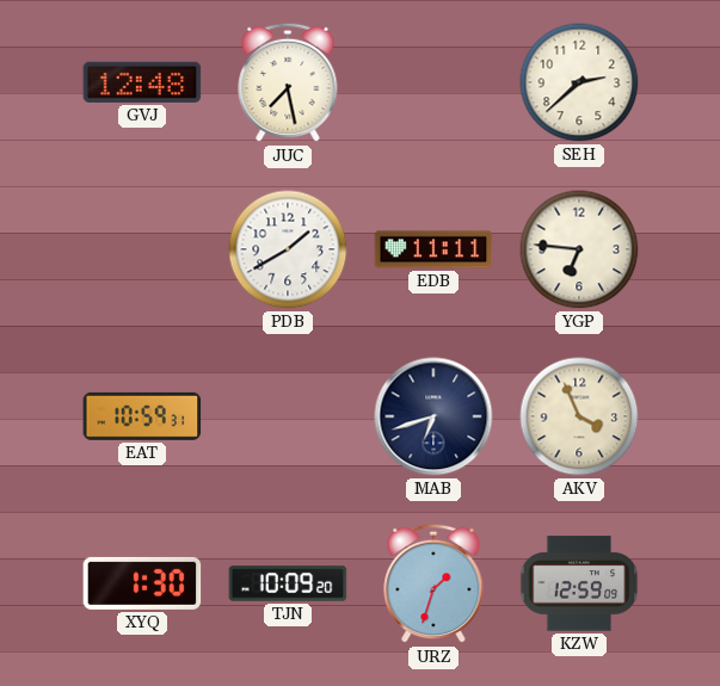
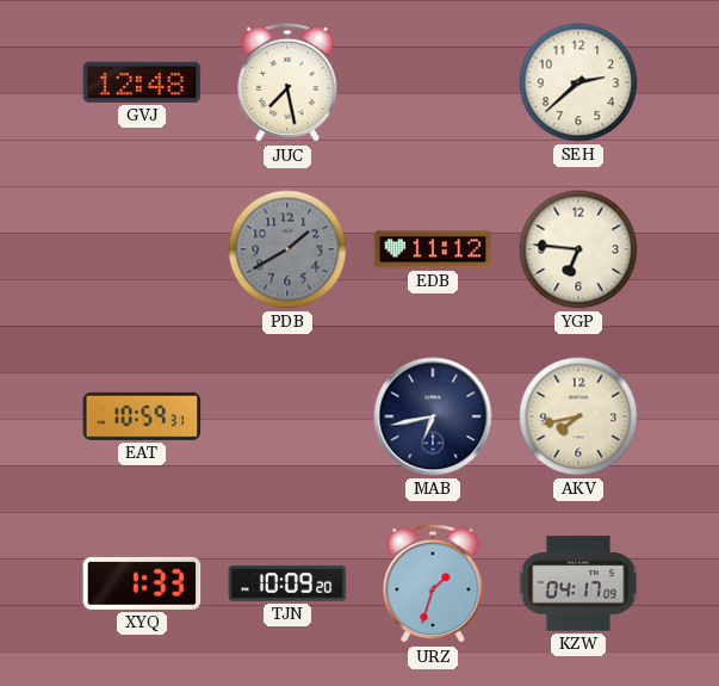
PDB dial: white -> grey
EDB: 11:11 -> 11:12
MAB: 6:42 -> 6:43
AKV: 3:56 -> 7:43
XYQ: 1:30 -> 1:33
KZW: 12:59 -> 04:17
